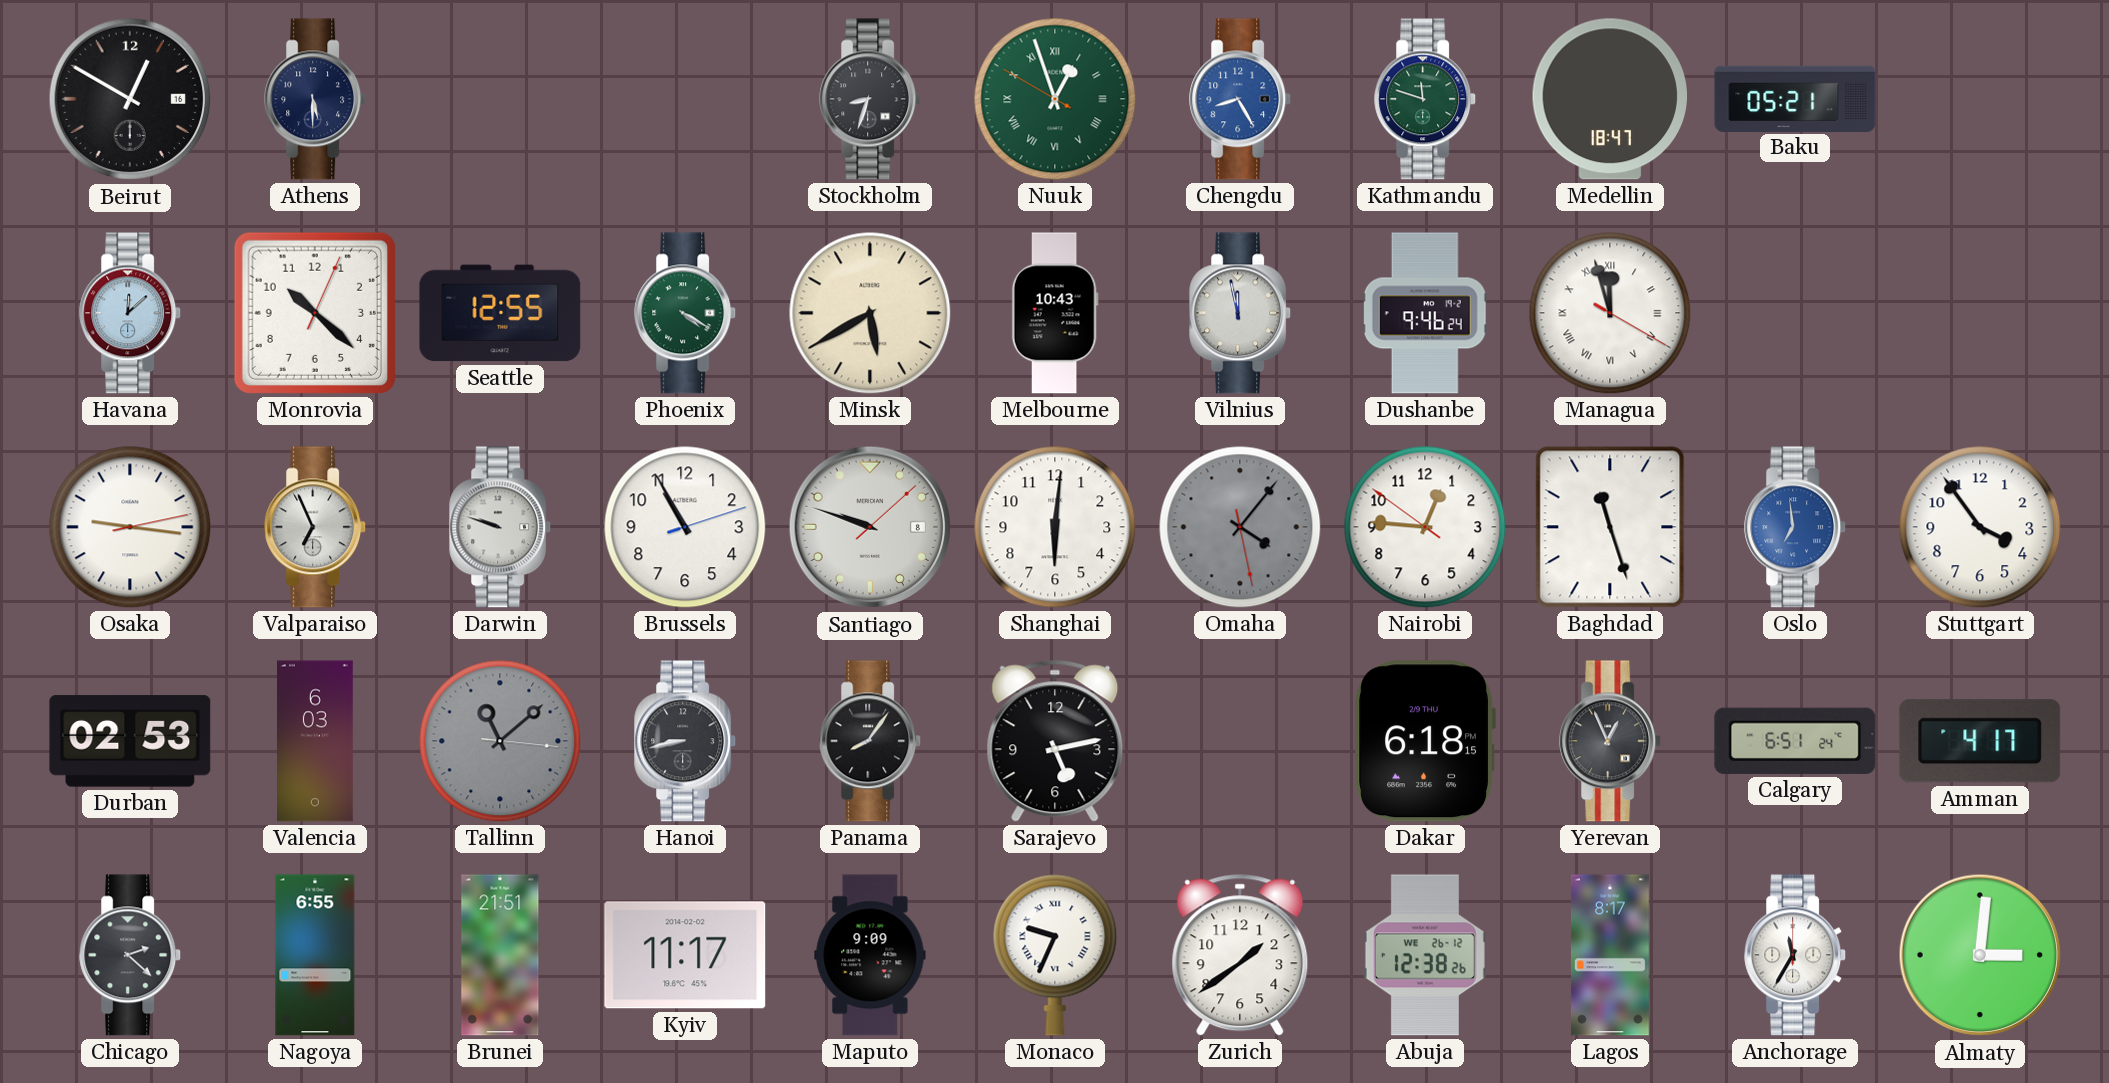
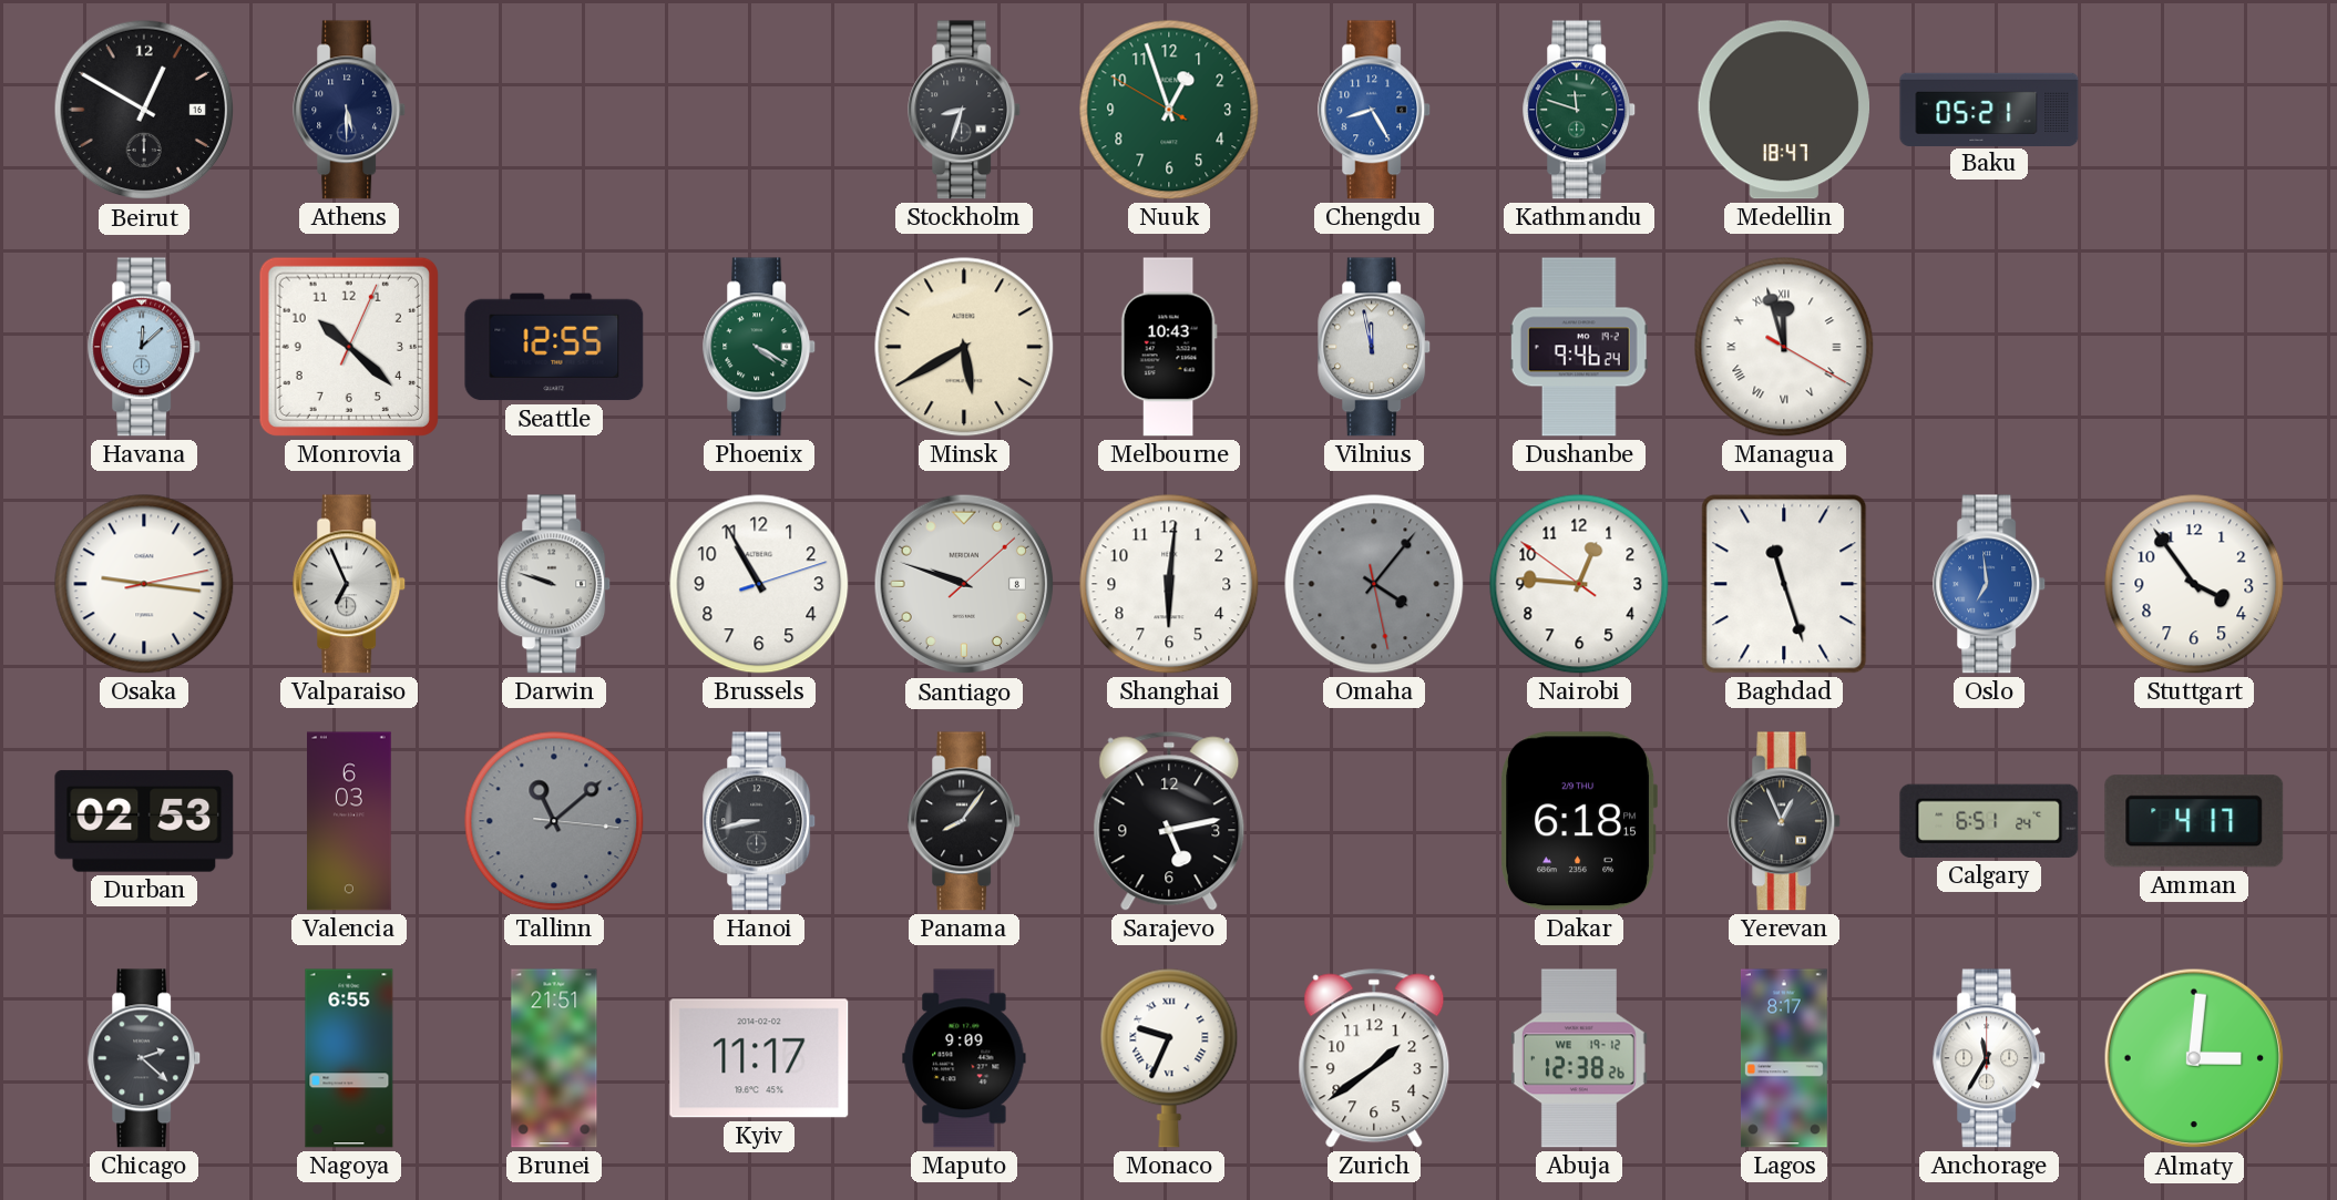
Nuuk numerals: Roman -> Arabic
Abuja date: WE 26-12 -> WE 19-12
